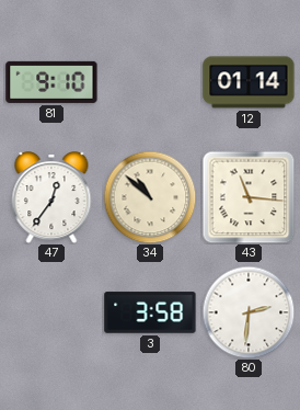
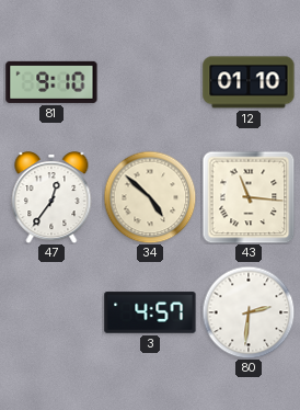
12: 01:14 -> 01:10
34: 10:52 -> 4:52
3: 3:58 -> 4:57
